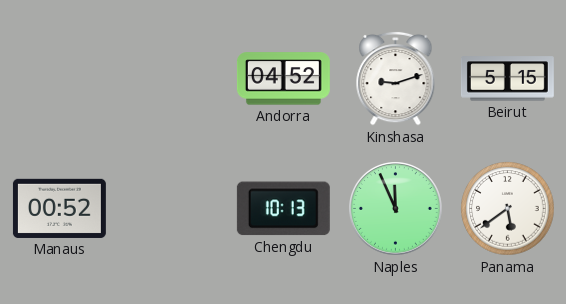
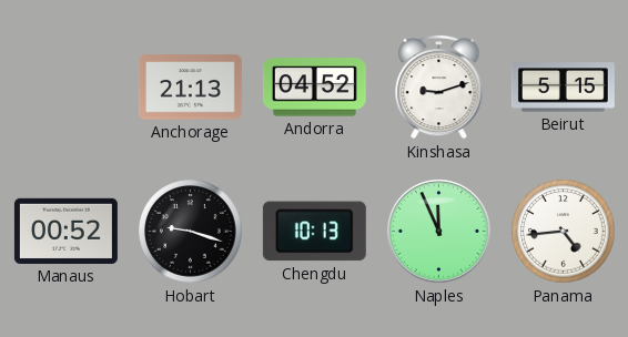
Anchorage: none -> 21:13
Hobart: none -> 9:18
Panama: 5:39 -> 4:44
